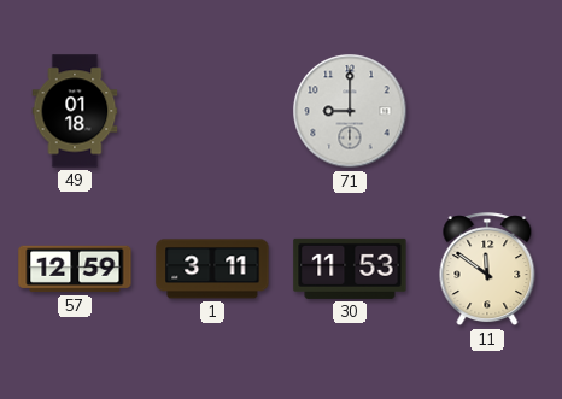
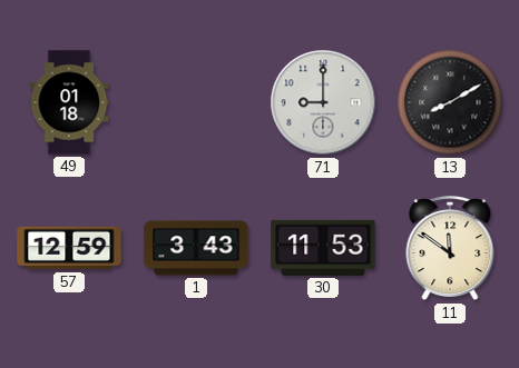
13: none -> 8:10
1: 3:11 -> 3:43
